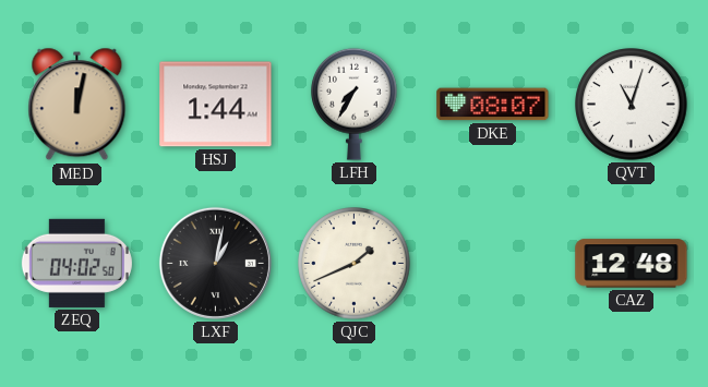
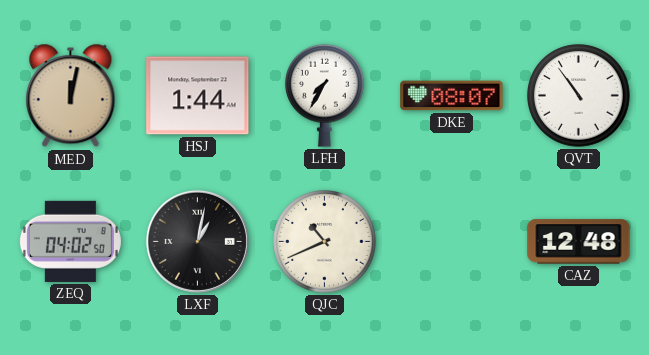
QVT: 11:03 -> 10:54
QJC: 1:41 -> 10:41
